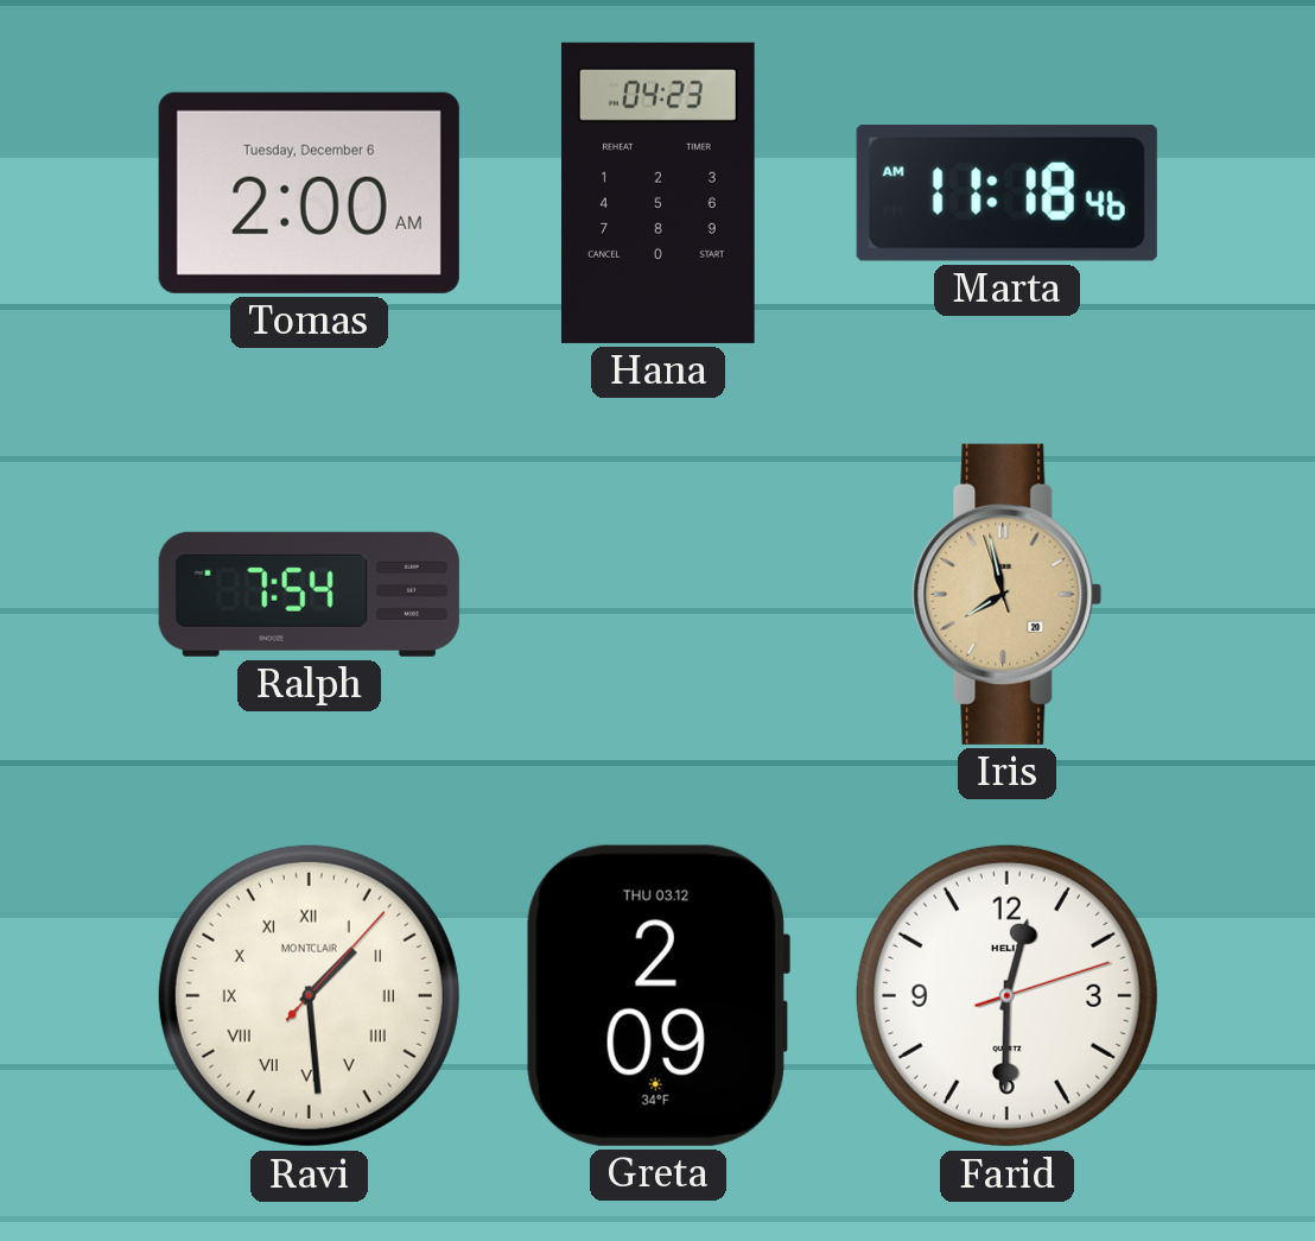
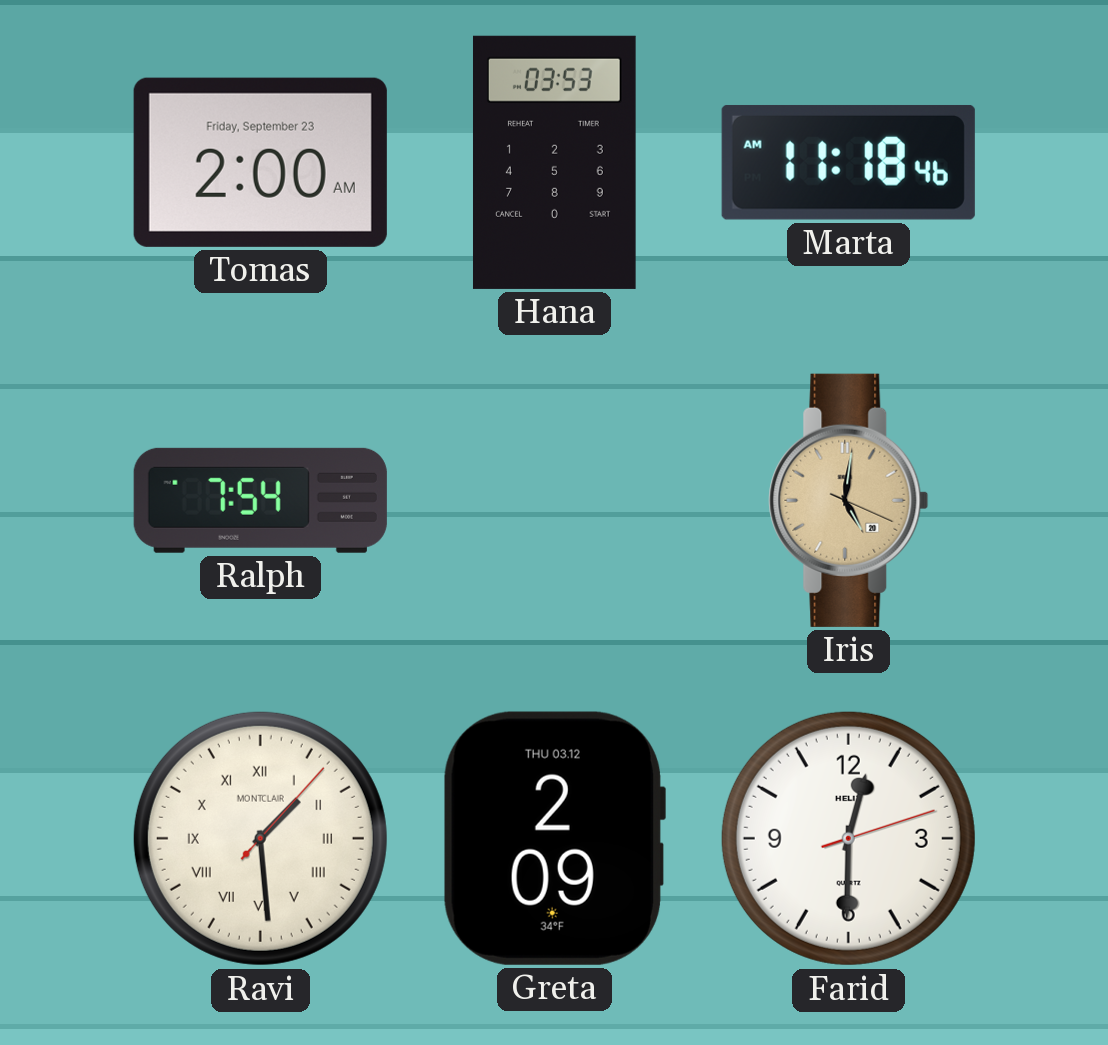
Tomas date: Tuesday, December 6 -> Friday, September 23
Hana: 04:23 -> 03:53
Iris: 7:57 -> 5:01
